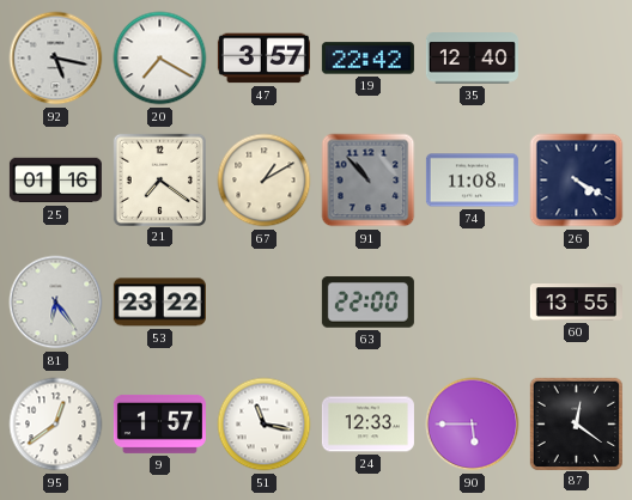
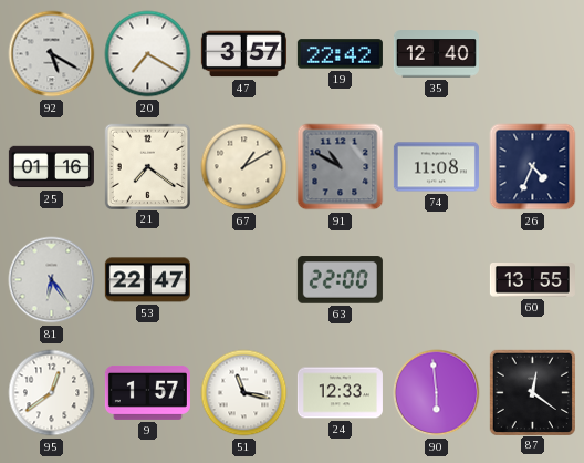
92: 5:17 -> 5:20
91: 10:53 -> 10:50
26: 4:20 -> 4:34
53: 23:22 -> 22:47
90: 5:45 -> 5:59
